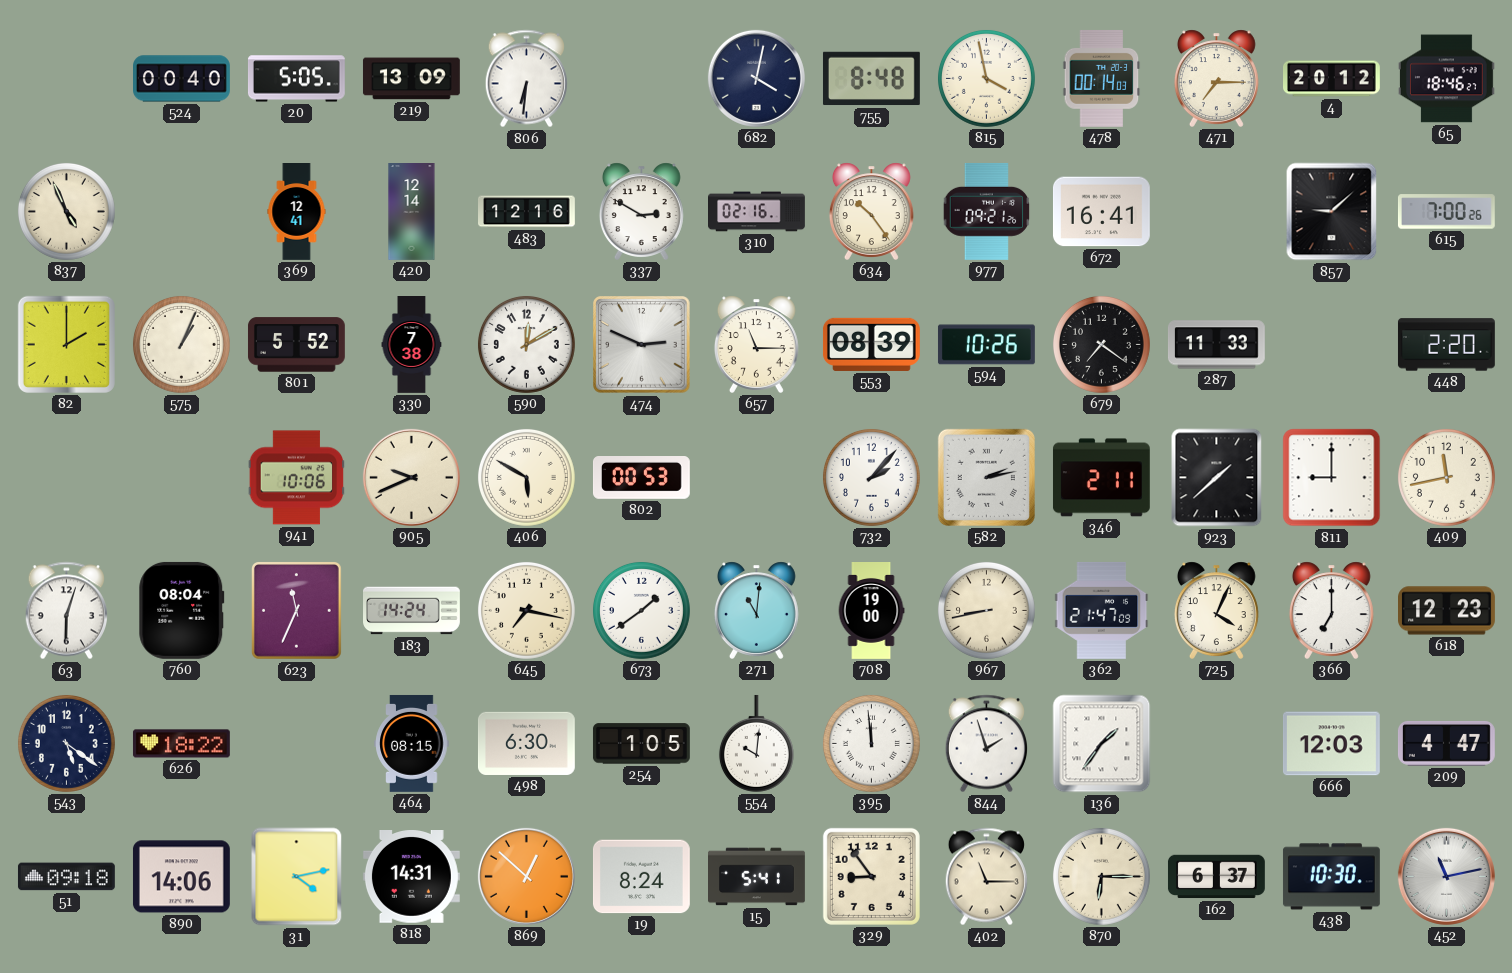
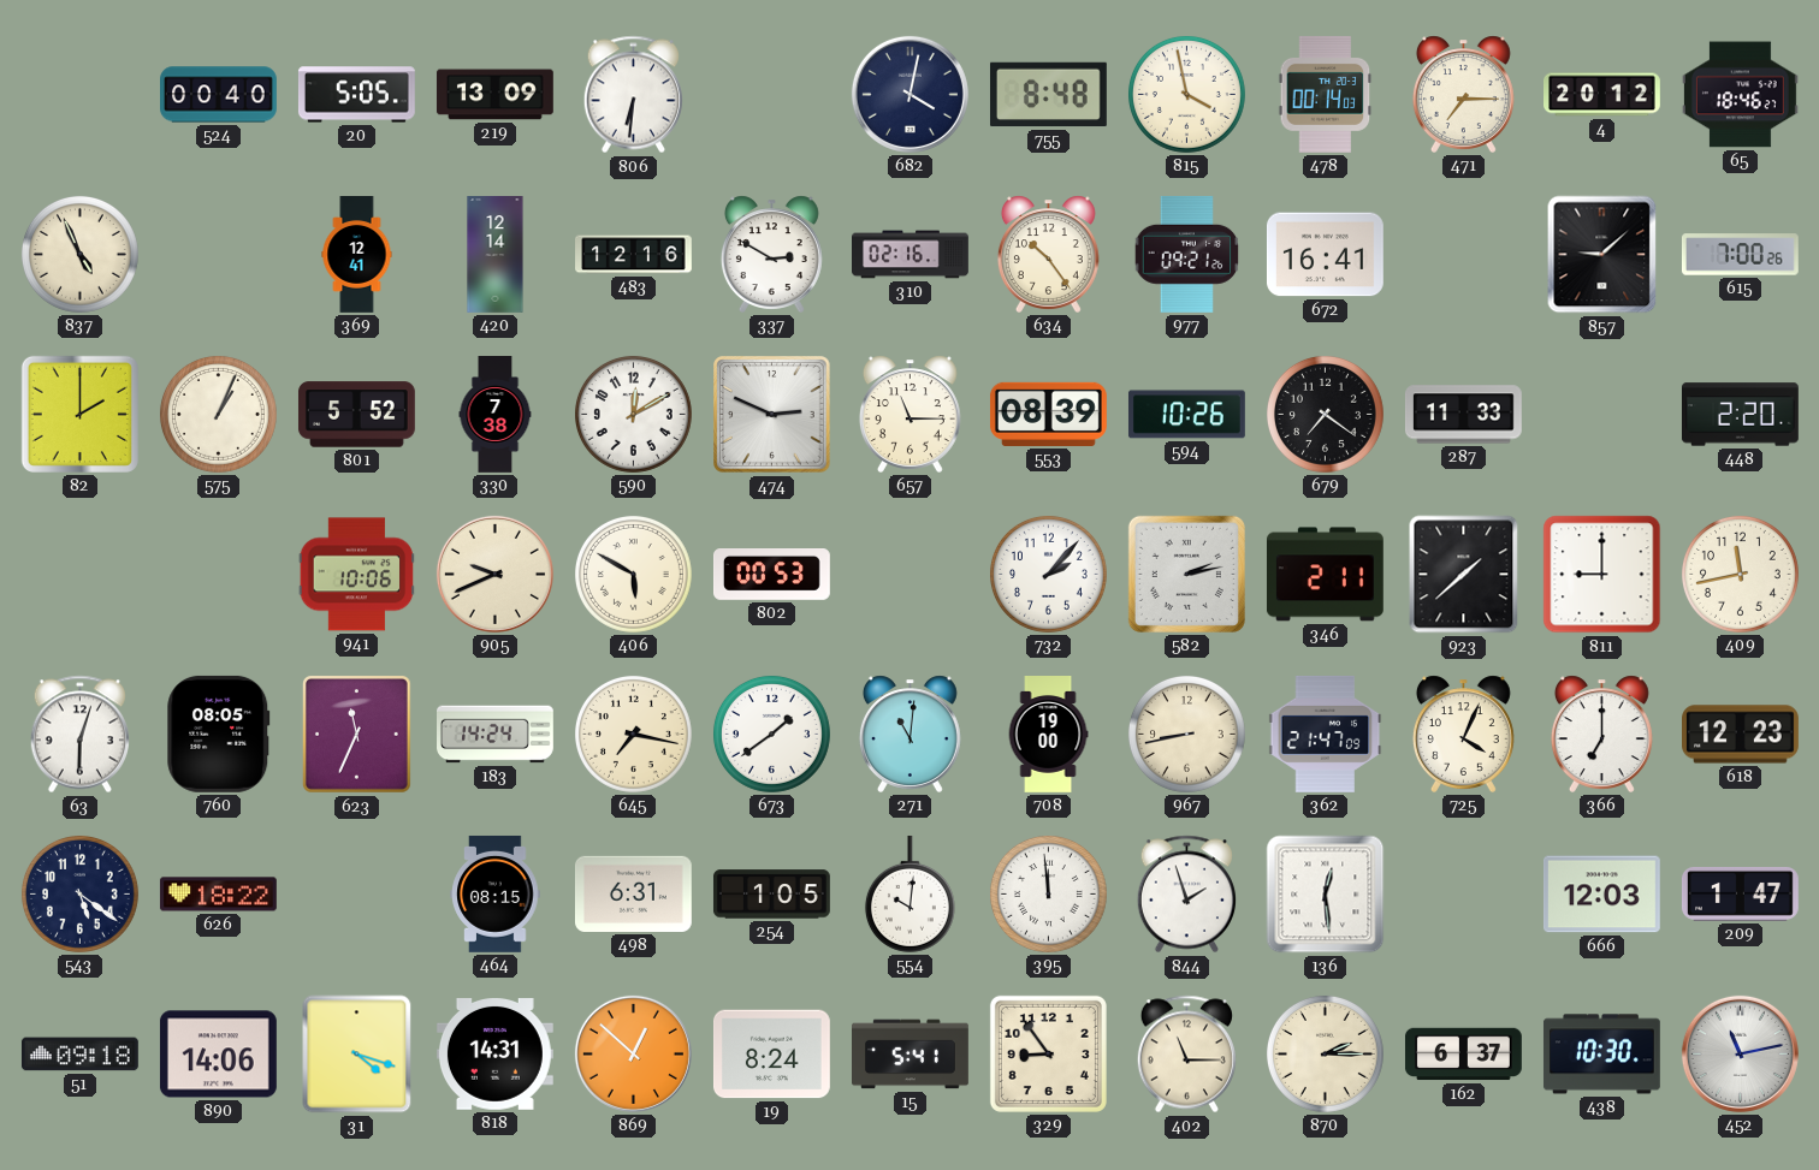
760: 08:04 -> 08:05
498: 6:30 -> 6:31
136: 1:36 -> 12:29
209: 4:47 -> 1:47
31: 4:13 -> 4:18
870: 6:15 -> 2:15
